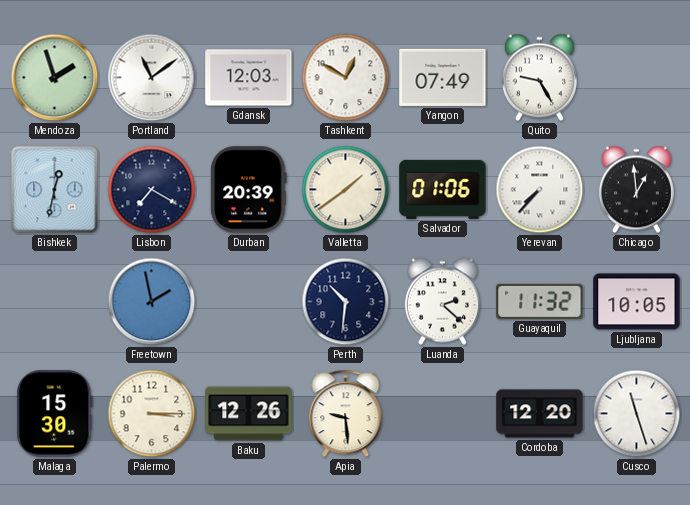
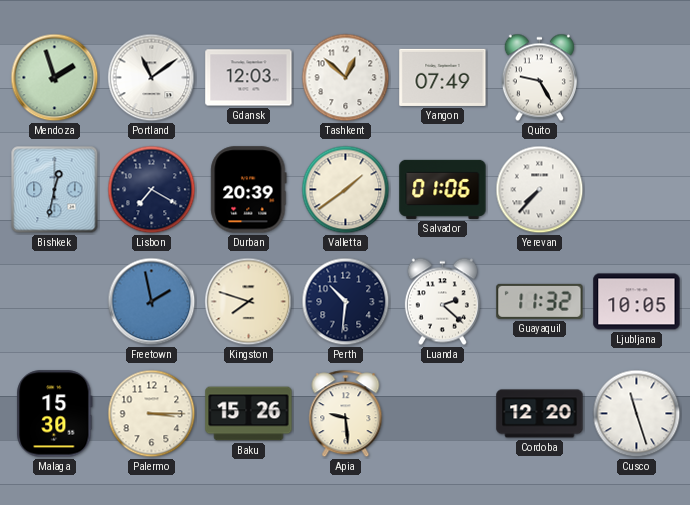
Tashkent: 12:50 -> 12:52
Chicago: 12:59 -> none
Kingston: none -> 7:48
Baku: 12:26 -> 15:26
